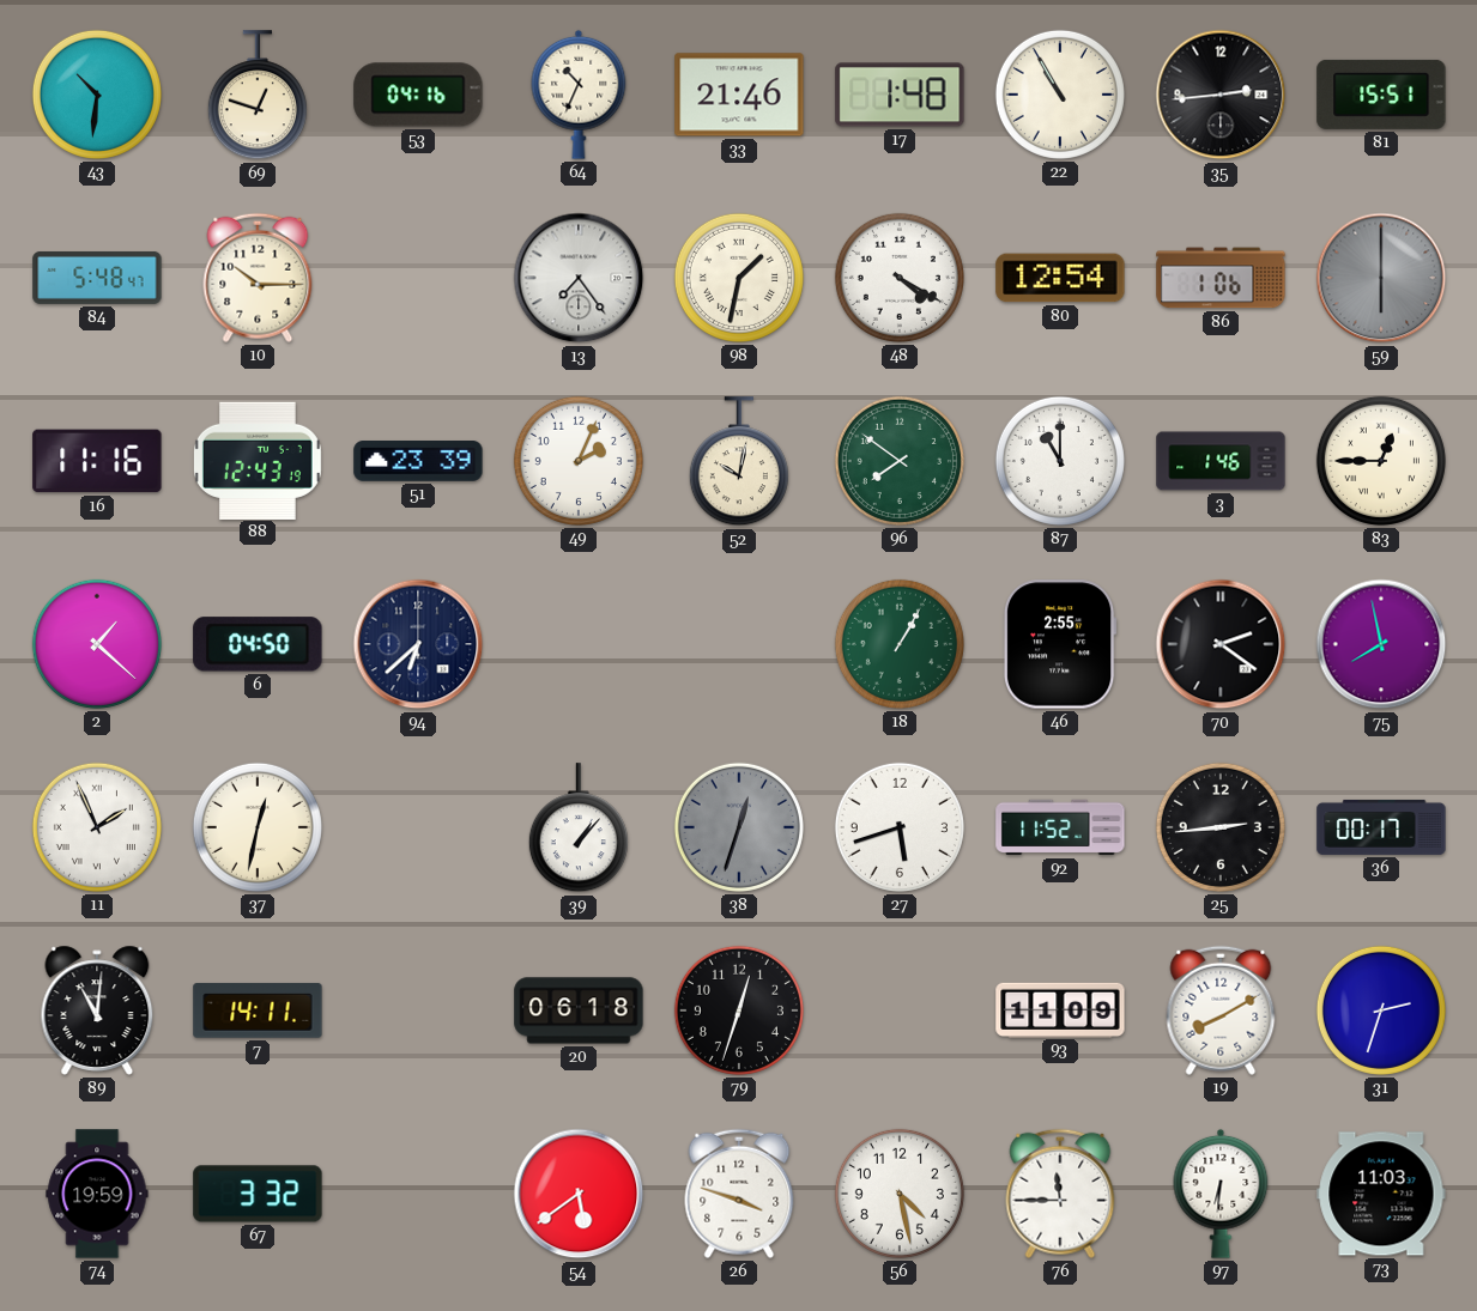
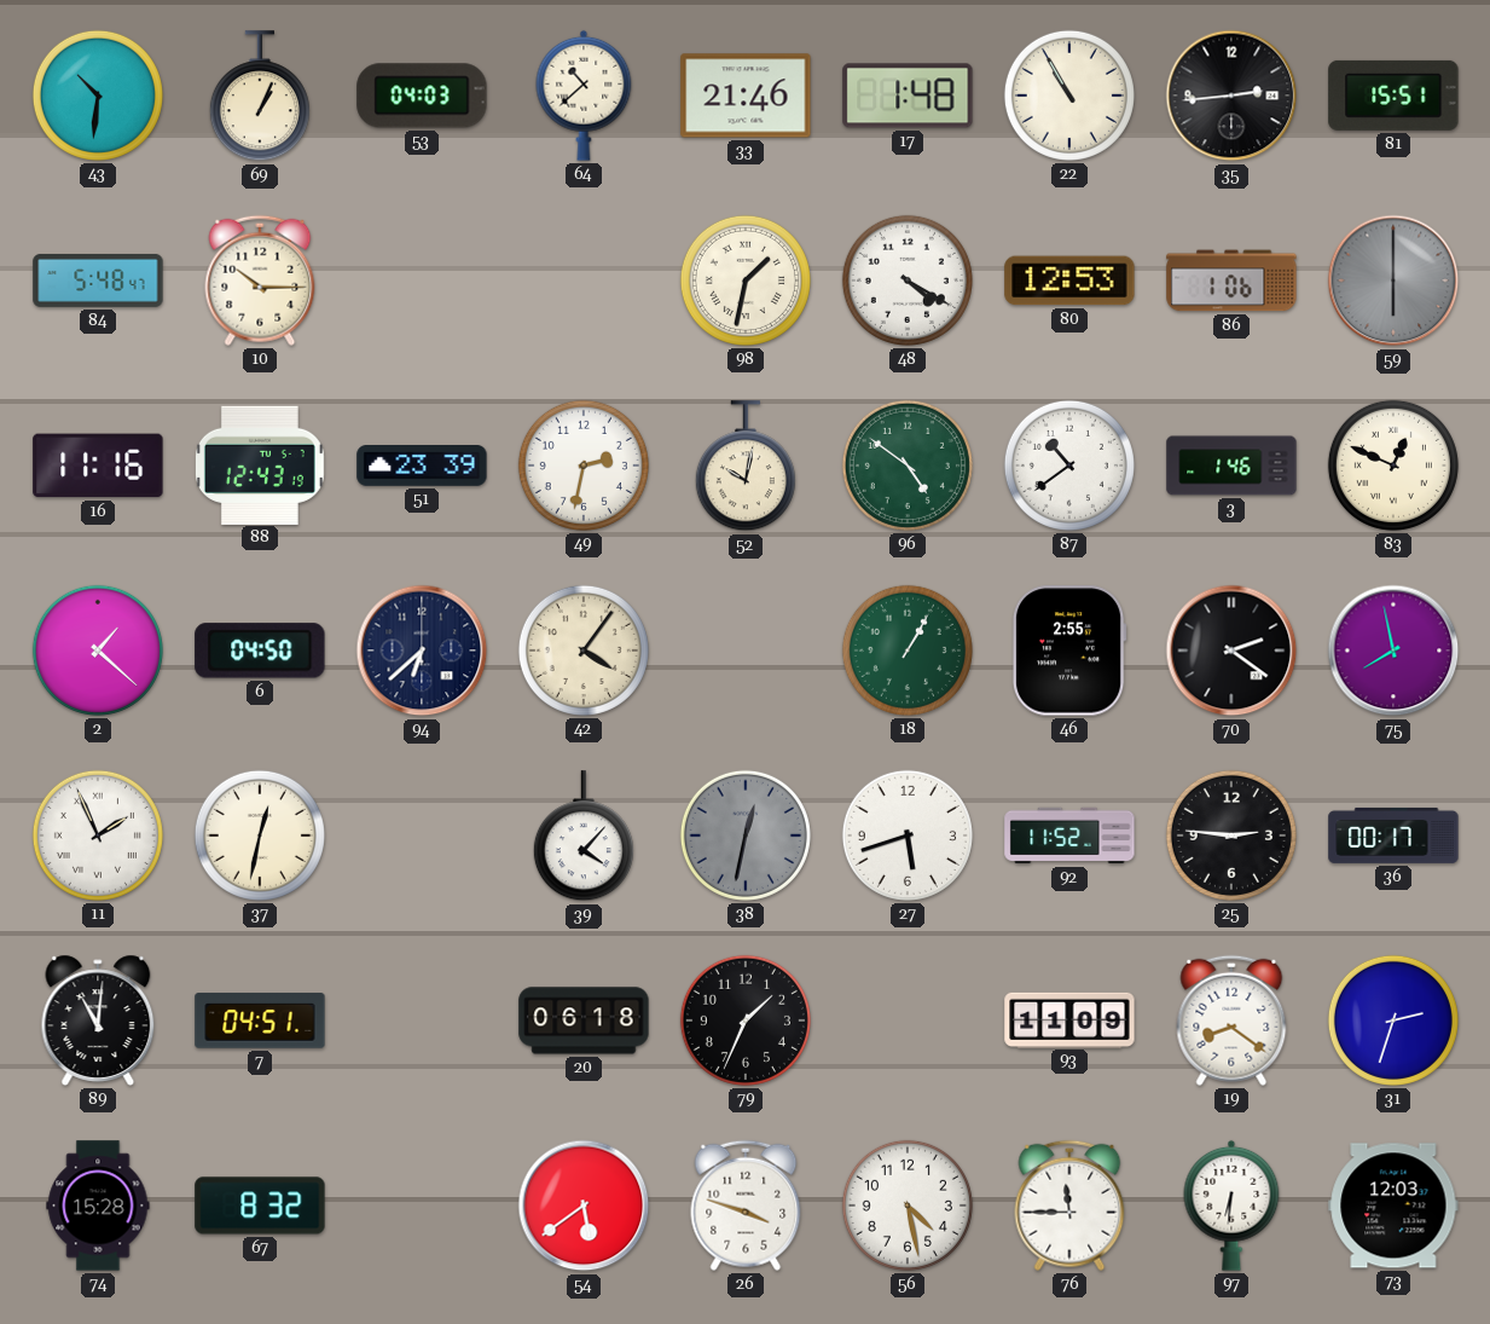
69: 12:48 -> 1:04
53: 04:16 -> 04:03
64: 10:34 -> 10:38
13: 7:24 -> none
80: 12:54 -> 12:53
49: 2:04 -> 2:32
96: 7:51 -> 4:51
87: 11:00 -> 10:39
83: 12:45 -> 12:49
42: none -> 4:06
39: 1:07 -> 4:07
38: 12:33 -> 12:32
25: 2:44 -> 2:46
7: 14:11 -> 04:51
79: 12:33 -> 1:34
19: 8:10 -> 8:21
74: 19:59 -> 15:28
67: 3:32 -> 8:32
73: 11:03 -> 12:03
